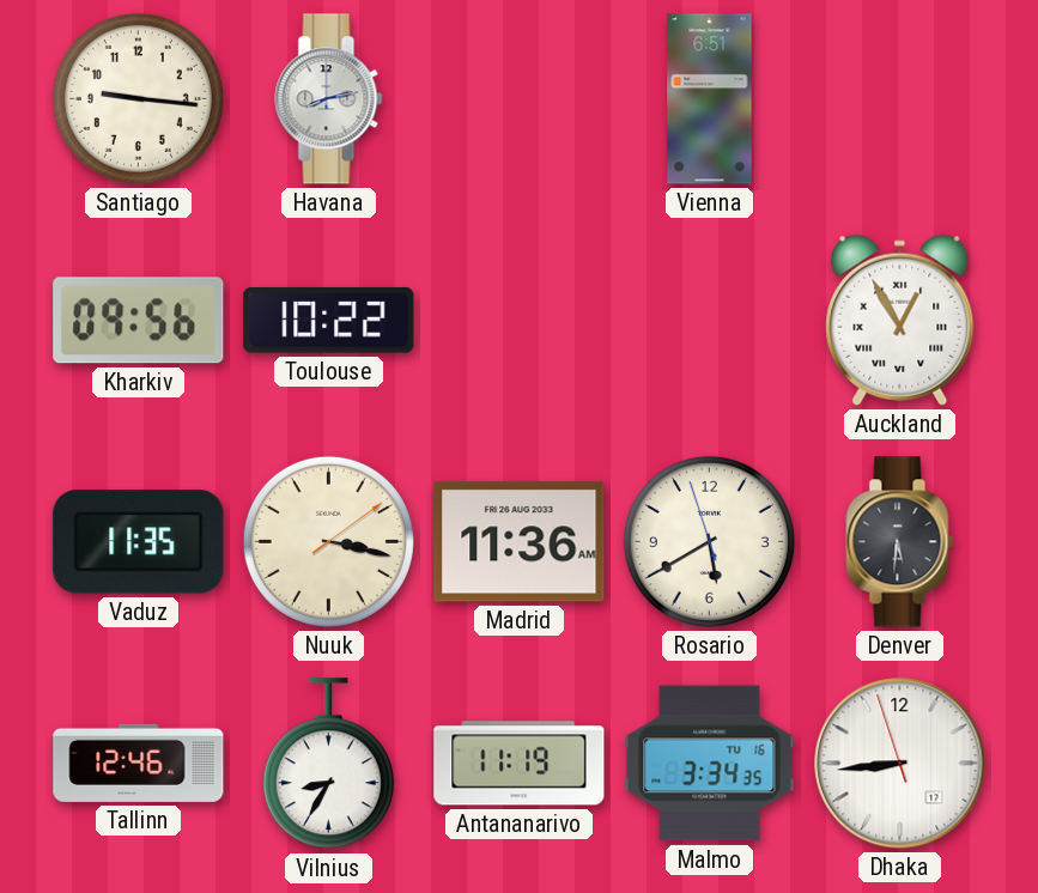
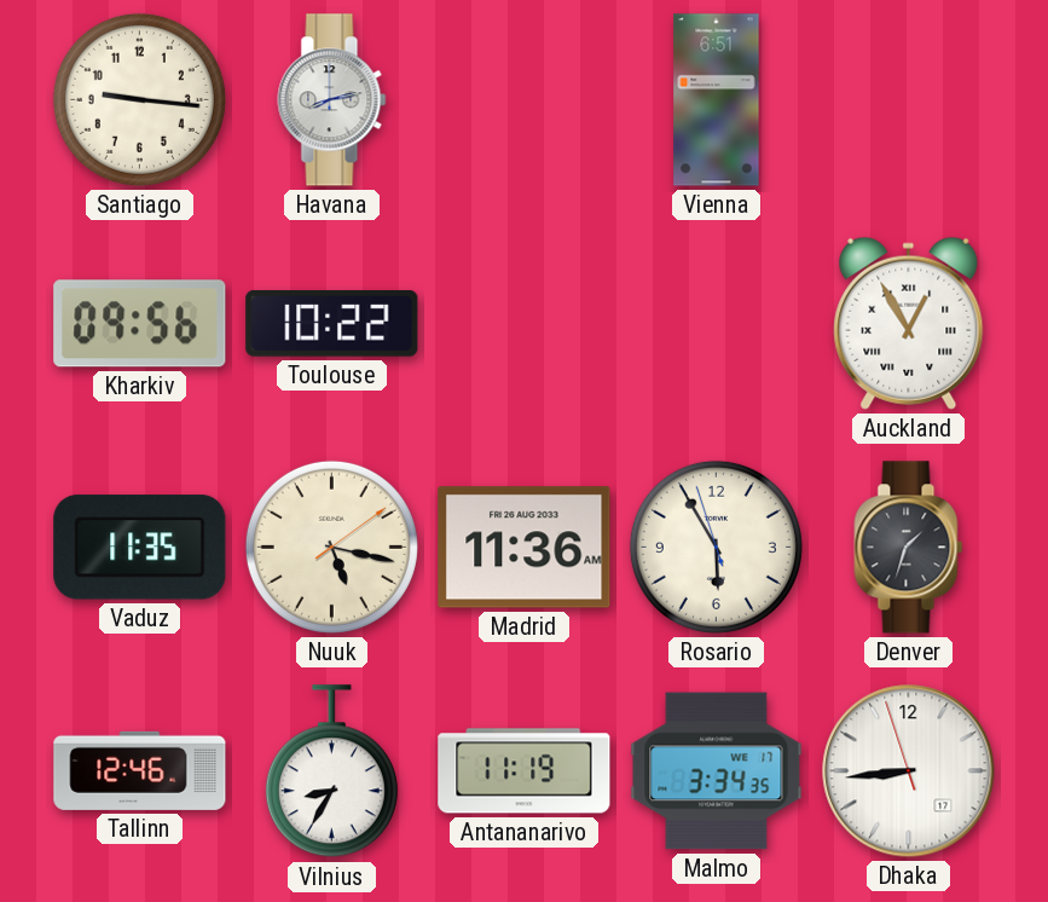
Nuuk: 3:17 -> 5:17
Rosario: 5:39 -> 5:54
Denver: 5:31 -> 1:33
Malmo date: TU 16 -> WE 17
